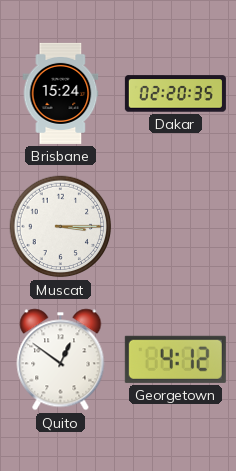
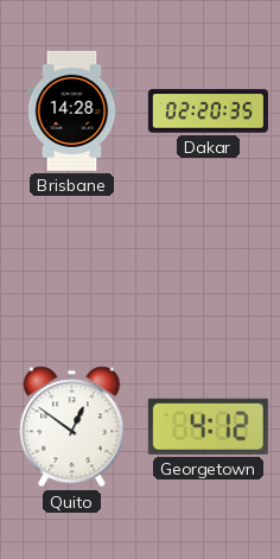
Brisbane: 15:24 -> 14:28
Muscat: 3:15 -> none
